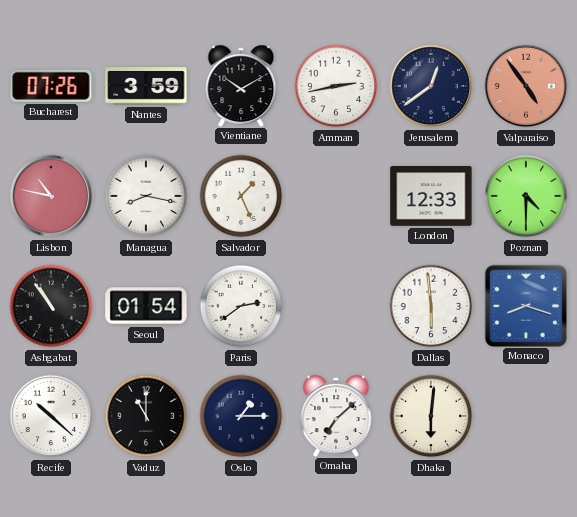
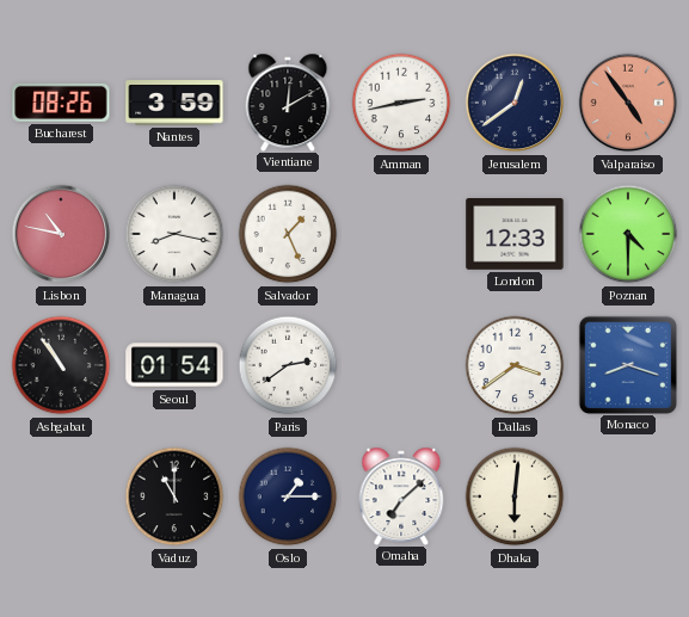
Bucharest: 07:26 -> 08:26
Vientiane: 10:10 -> 12:10
Dallas: 5:59 -> 3:39
Recife: 10:22 -> none
